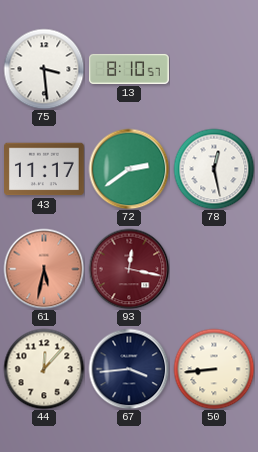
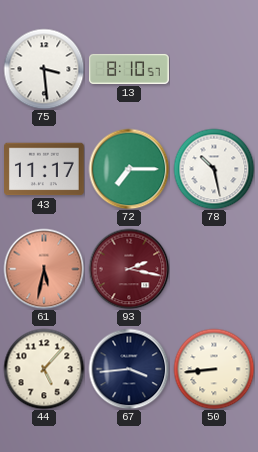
72: 2:39 -> 7:15
78: 12:28 -> 10:28
93: 12:17 -> 2:17
44: 12:07 -> 5:07
